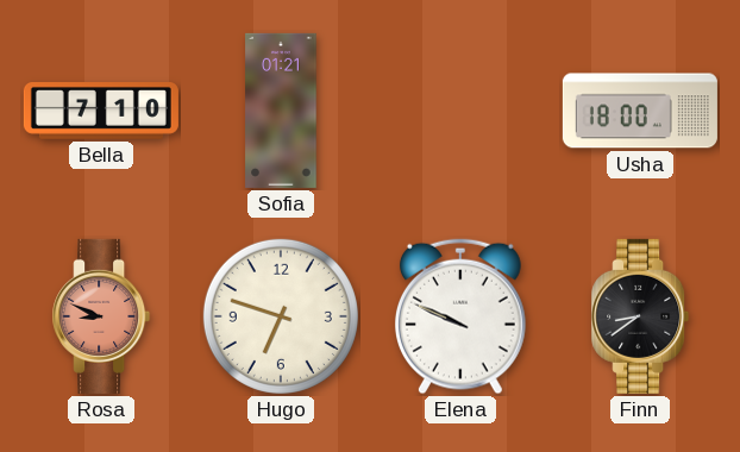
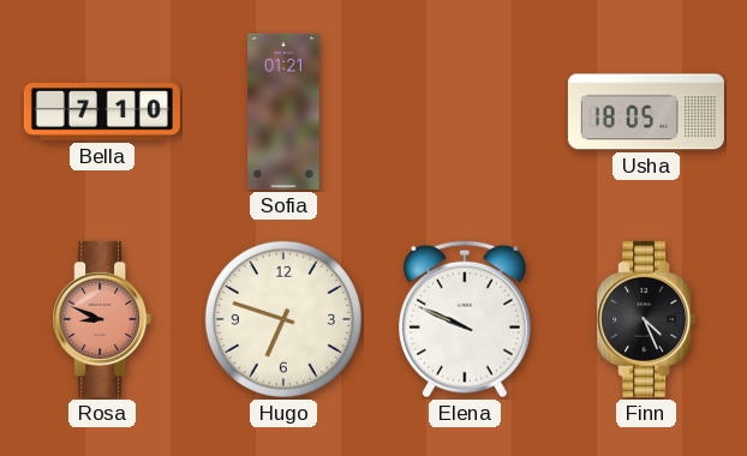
Usha: 18:00 -> 18:05
Finn: 8:39 -> 4:26
